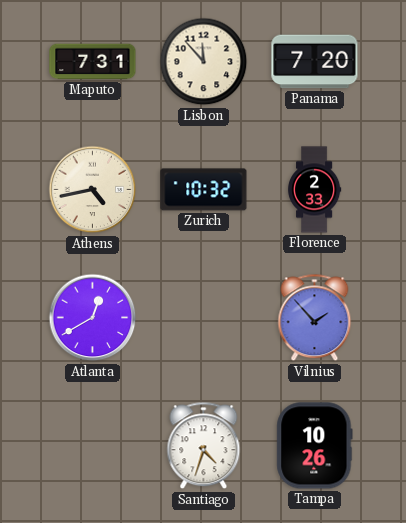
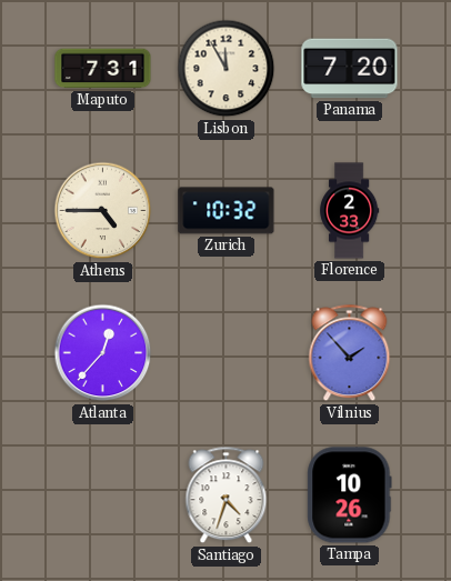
Lisbon: 11:53 -> 11:55
Athens: 4:43 -> 4:45
Atlanta: 12:40 -> 12:37
